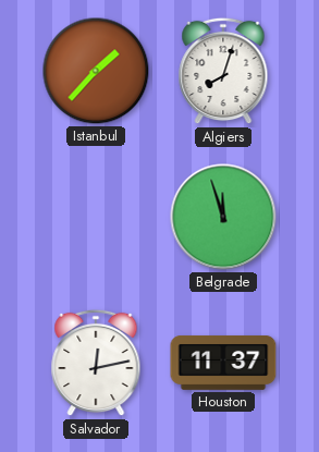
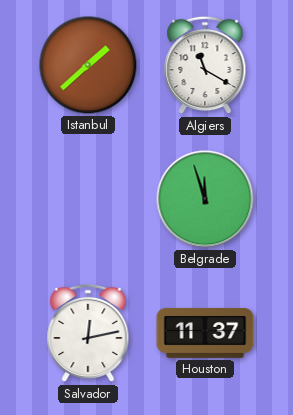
Istanbul: 1:37 -> 1:38
Algiers: 8:03 -> 11:20
